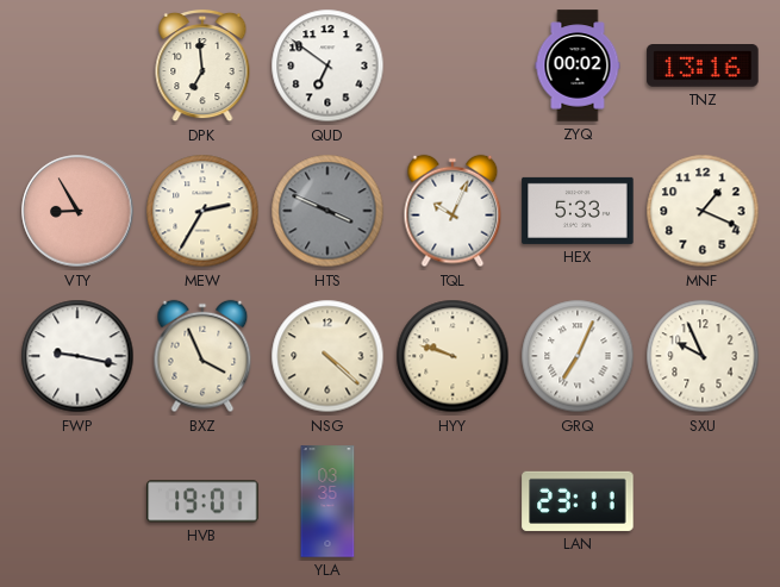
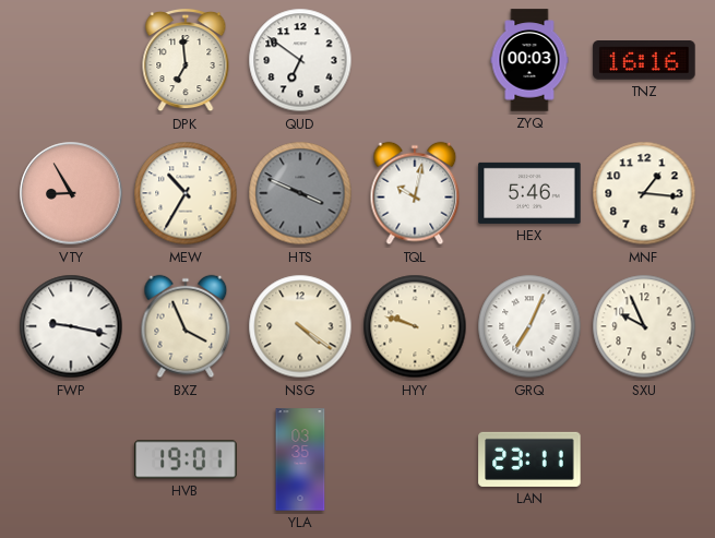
ZYQ: 00:02 -> 00:03
TNZ: 13:16 -> 16:16
MEW: 2:35 -> 10:35
TQL: 10:04 -> 10:02
HEX: 5:33 -> 5:46
MNF: 1:19 -> 1:16
NSG: 4:22 -> 4:21
